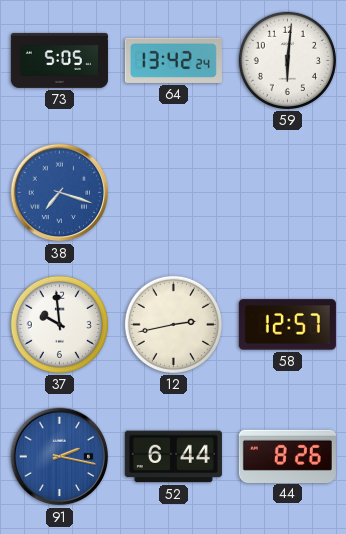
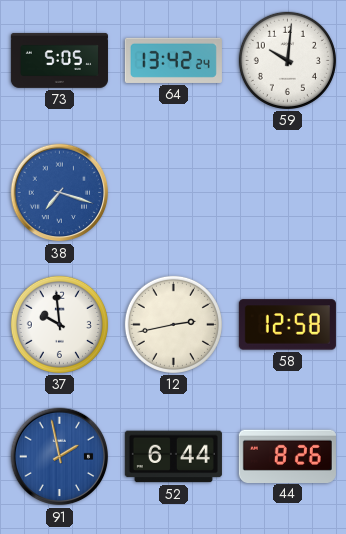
59: 6:01 -> 10:01
58: 12:57 -> 12:58
91: 2:17 -> 1:58
